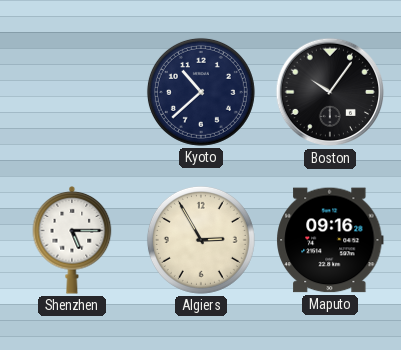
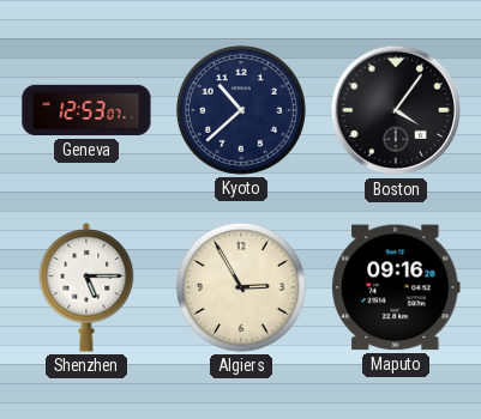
Geneva: none -> 12:53
Boston: 10:06 -> 4:06
